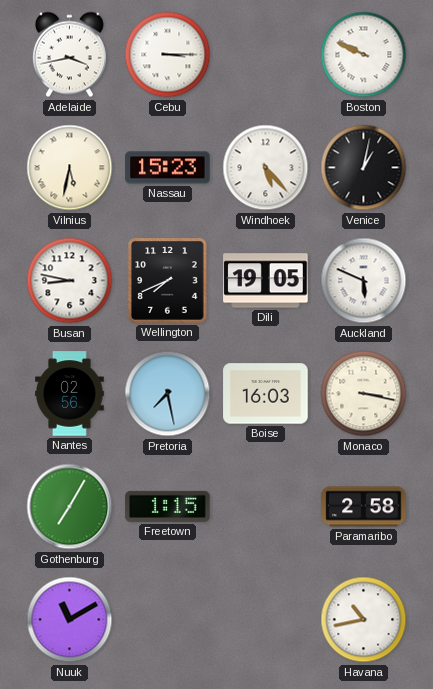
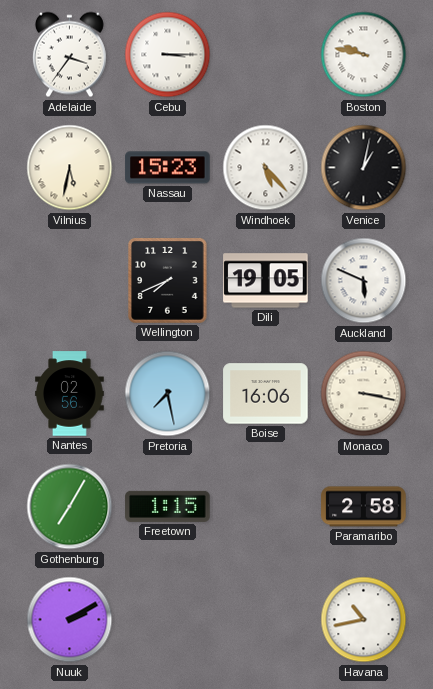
Adelaide: 3:43 -> 3:36
Boston: 9:49 -> 9:47
Busan: 8:47 -> none
Boise: 16:03 -> 16:06
Nuuk: 11:10 -> 2:10
